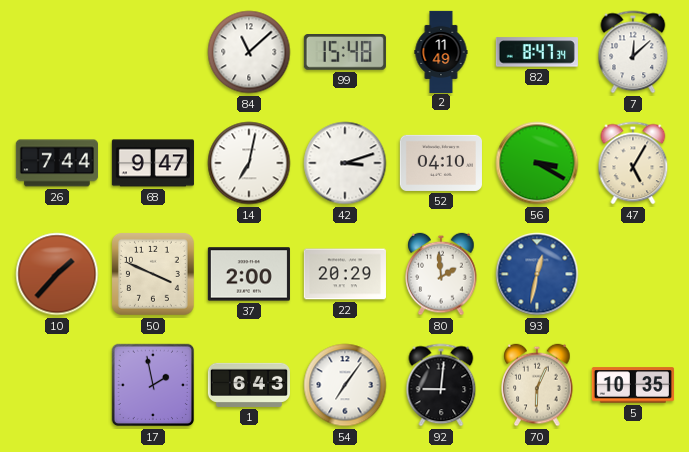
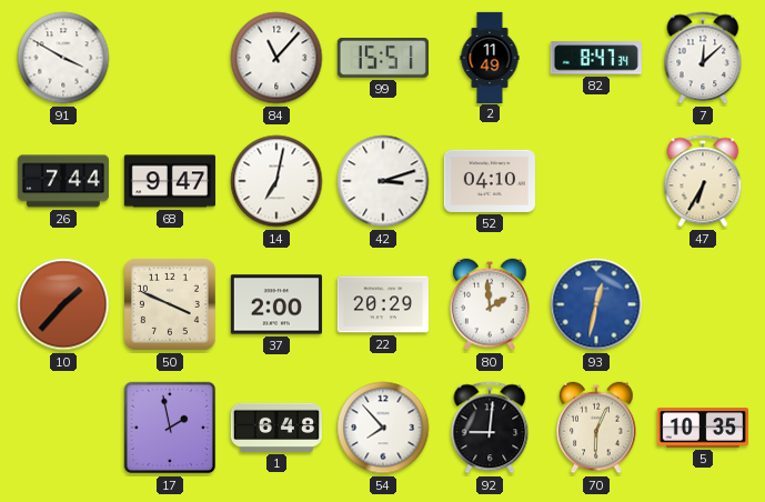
91: none -> 3:50
84: 11:08 -> 11:07
99: 15:48 -> 15:51
56: 3:20 -> none
47: 5:05 -> 6:35
1: 6:43 -> 6:48
54: 7:06 -> 7:53
